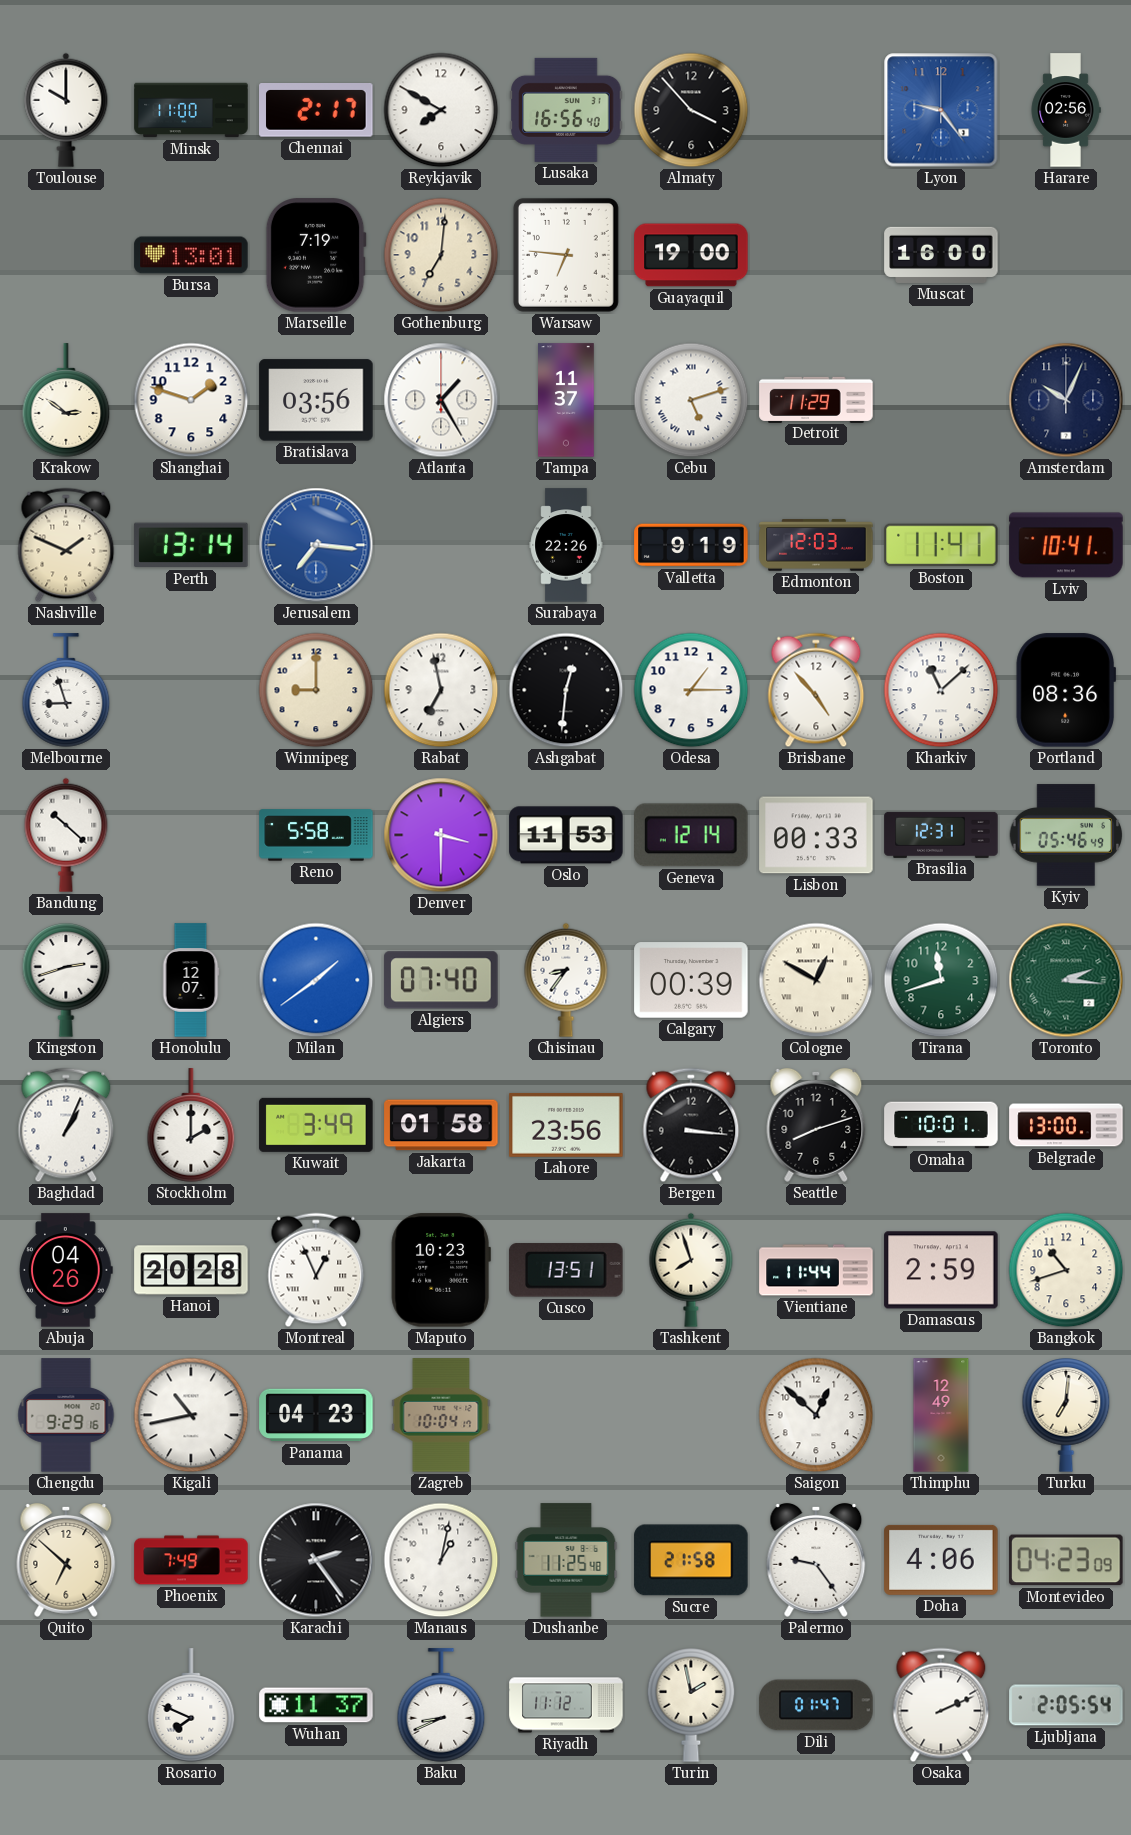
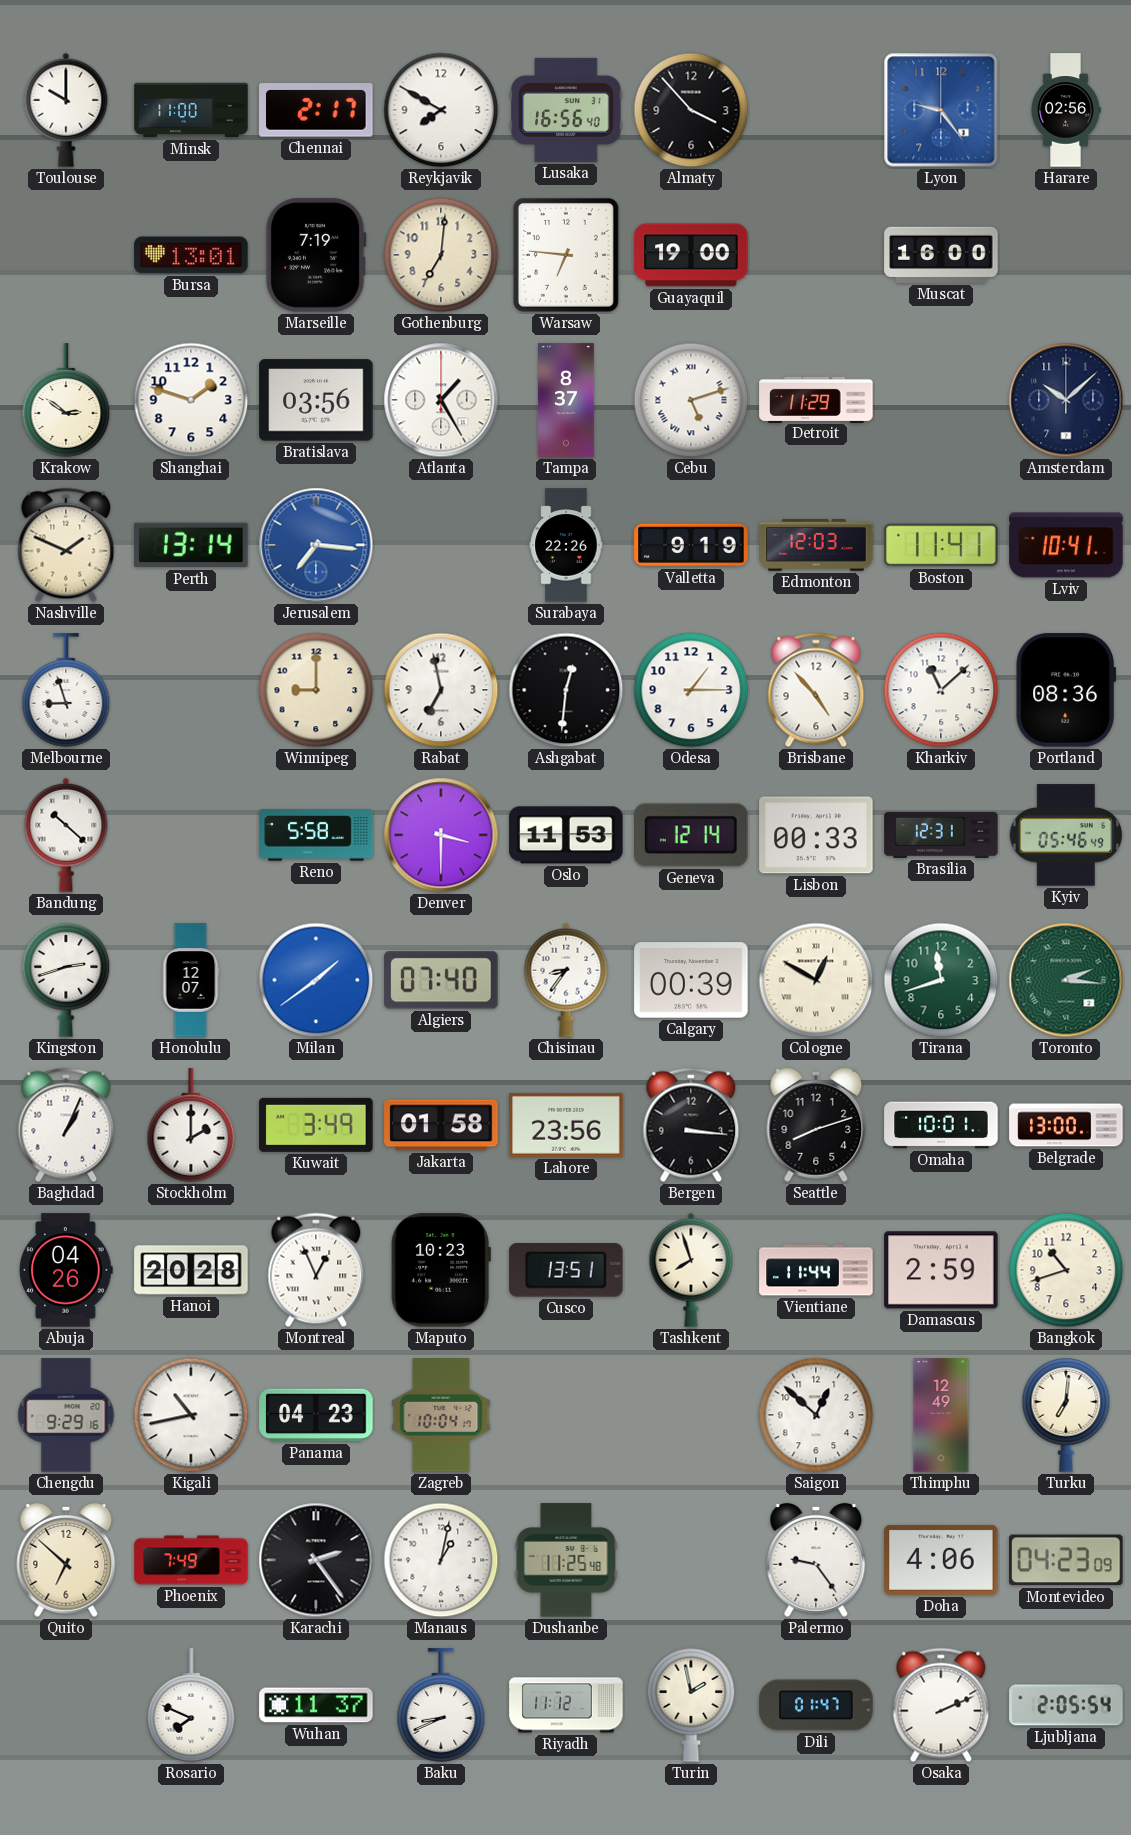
Tampa: 11:37 -> 8:37
Amsterdam: 10:04 -> 10:08
Sucre: 21:58 -> none
